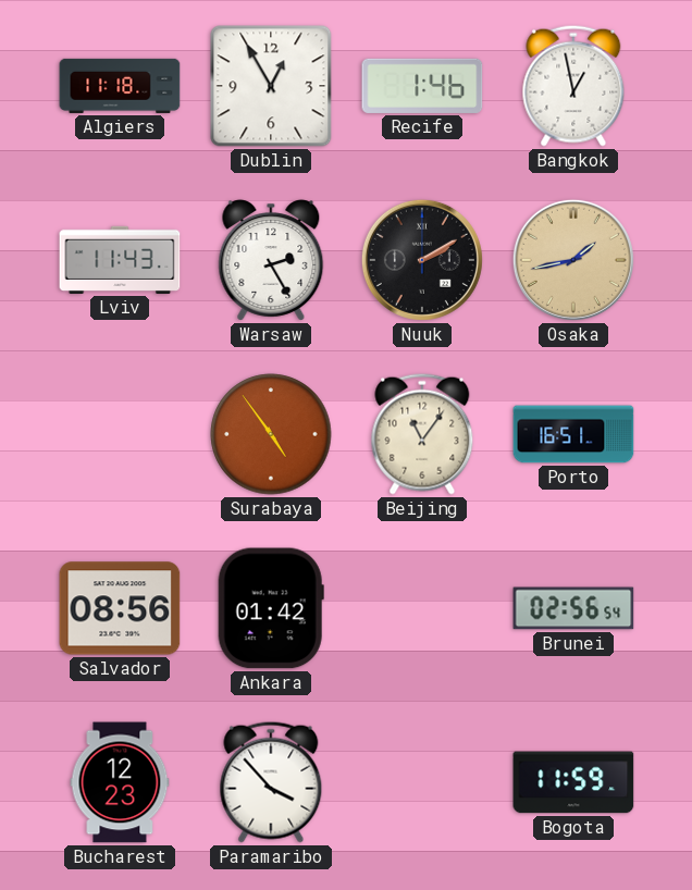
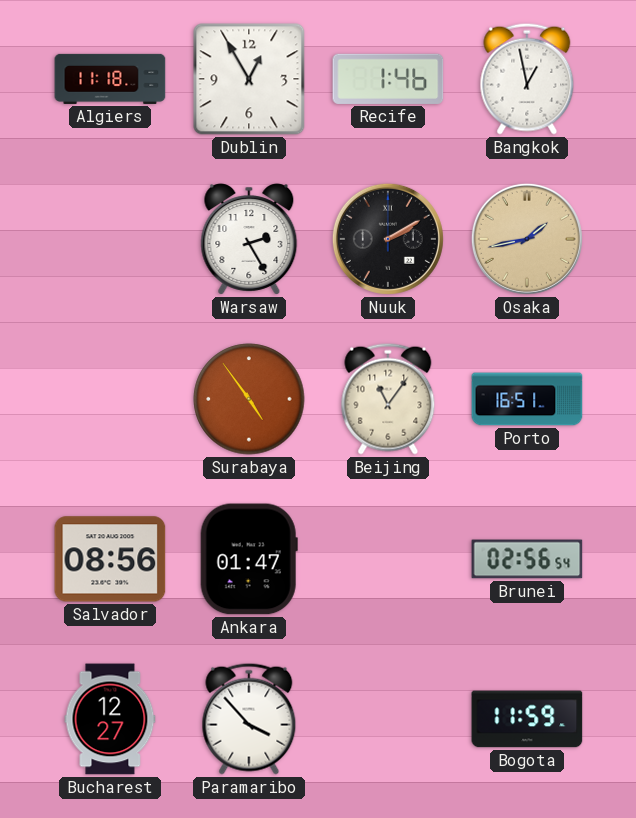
Lviv: 11:43 -> none
Ankara: 01:42 -> 01:47
Bucharest: 12:23 -> 12:27
